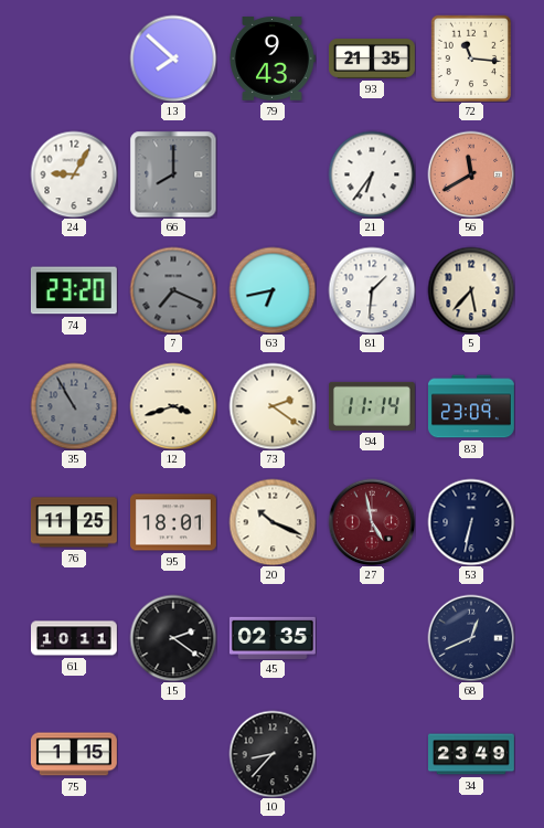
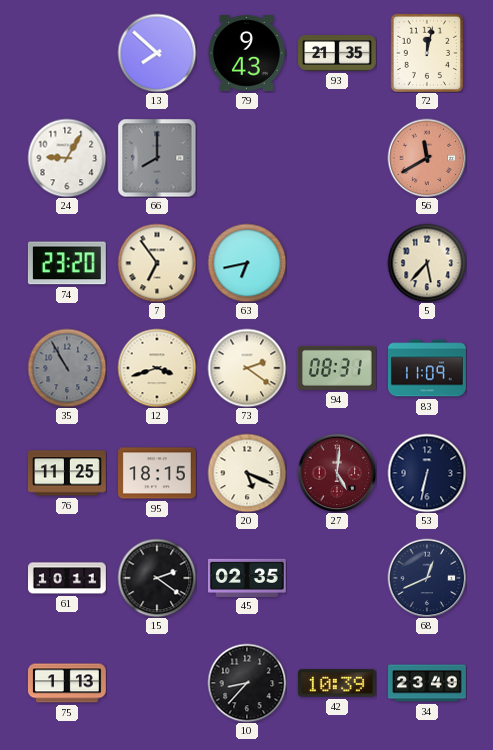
72: 11:16 -> 12:02
21: 6:36 -> none
7: 7:19 -> 6:54
7 dial: grey -> cream
81: 1:31 -> none
94: 11:14 -> 08:31
83: 23:09 -> 11:09
95: 18:01 -> 18:15
20: 10:19 -> 5:19
27: 4:58 -> 5:01
75: 1:15 -> 1:13
42: none -> 10:39
